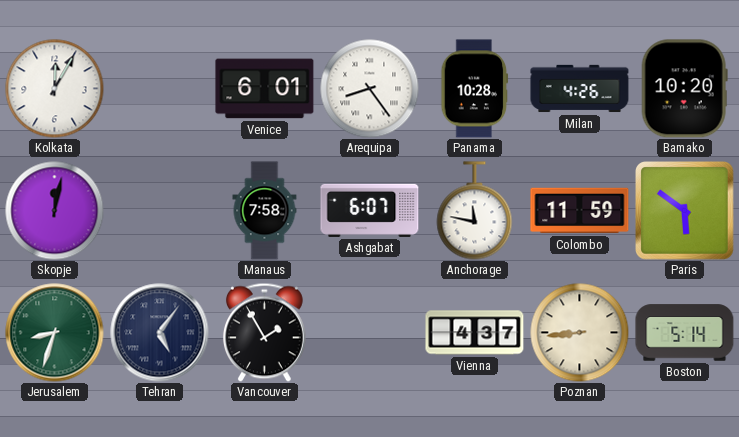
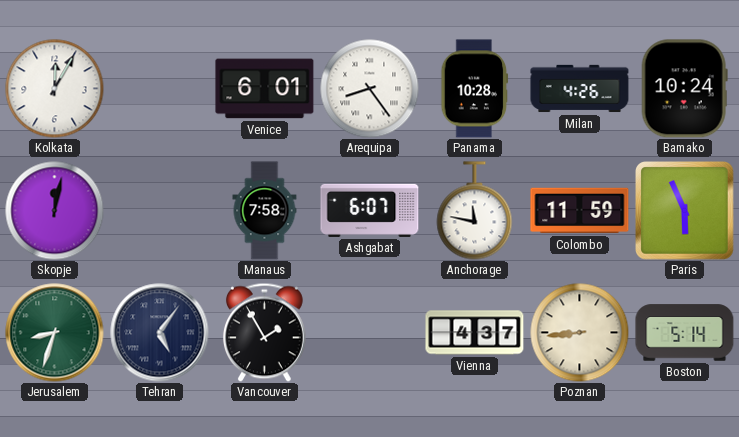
Bamako: 10:20 -> 10:24
Paris: 5:51 -> 5:56
